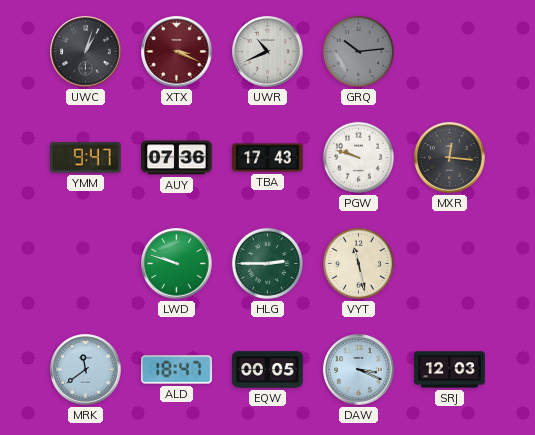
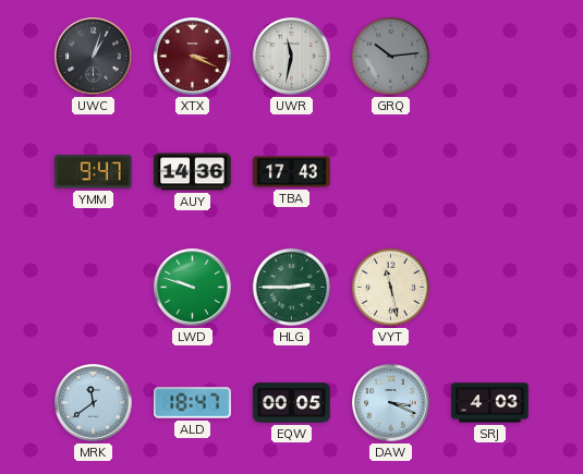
UWR: 10:41 -> 11:32
AUY: 07:36 -> 14:36
PGW: 9:48 -> none
MXR: 12:16 -> none
SRJ: 12:03 -> 4:03
